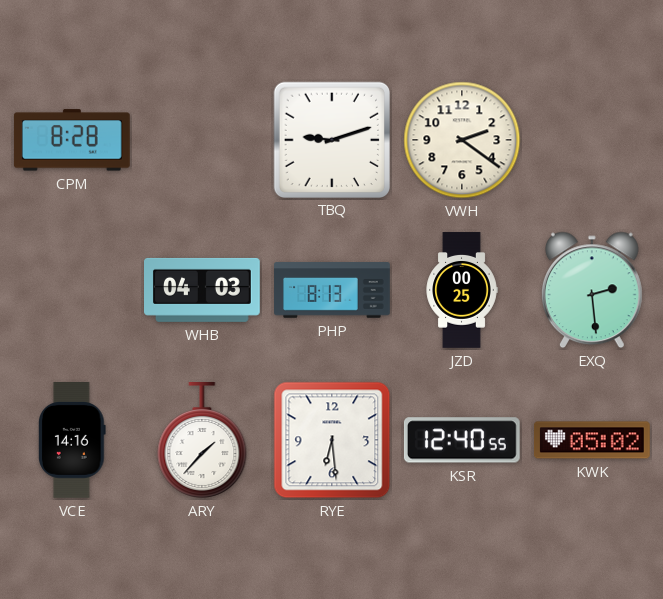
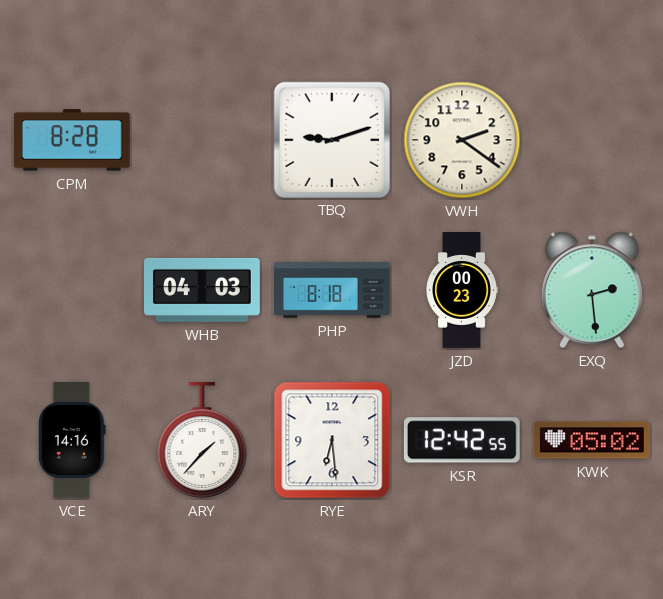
PHP: 8:13 -> 8:18
JZD: 00:25 -> 00:23
KSR: 12:40 -> 12:42
